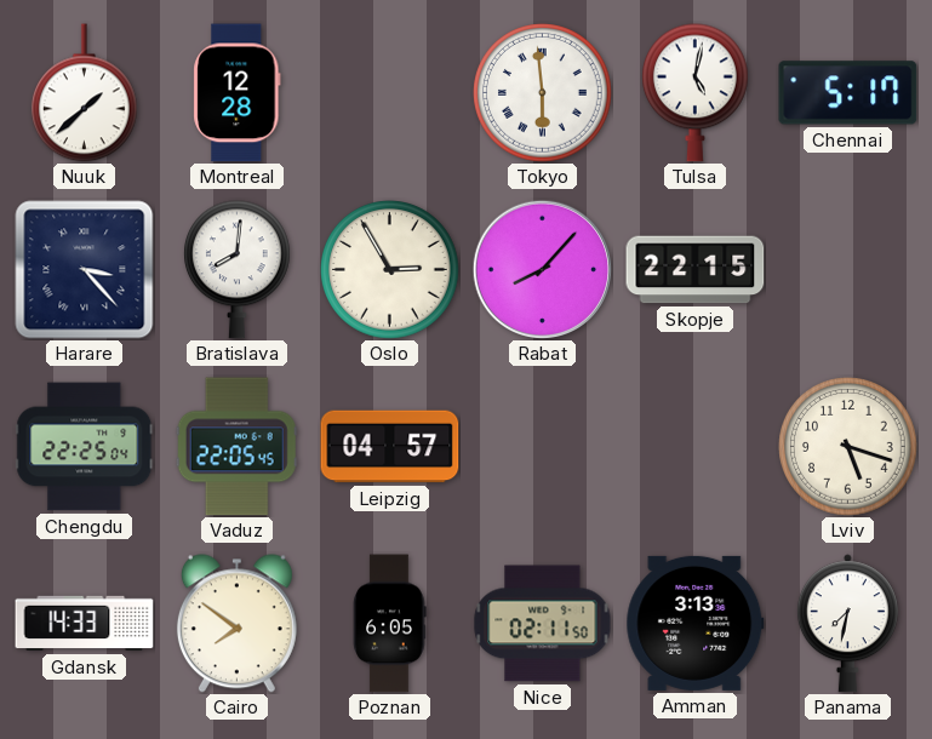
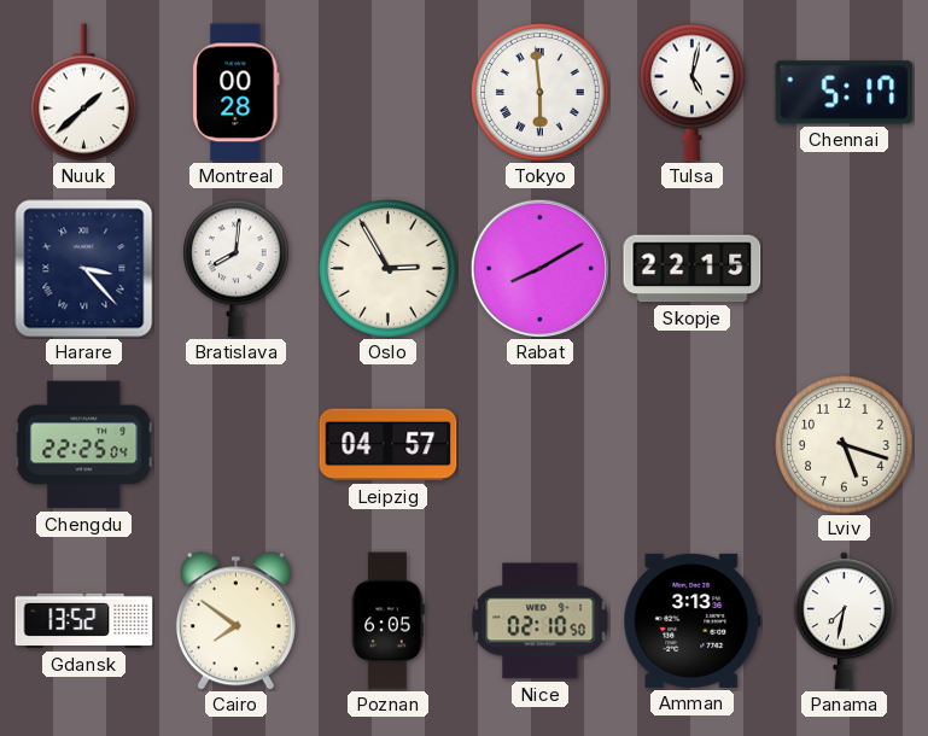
Montreal: 12:28 -> 00:28
Rabat: 8:07 -> 8:10
Vaduz: 22:05 -> none
Gdansk: 14:33 -> 13:52
Nice: 02:11 -> 02:10
